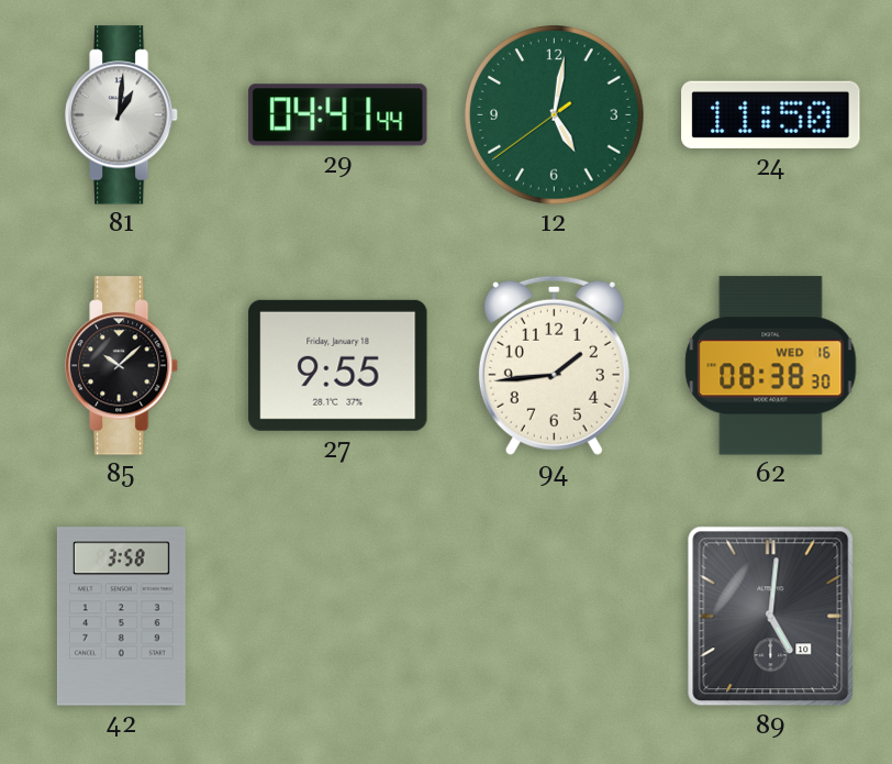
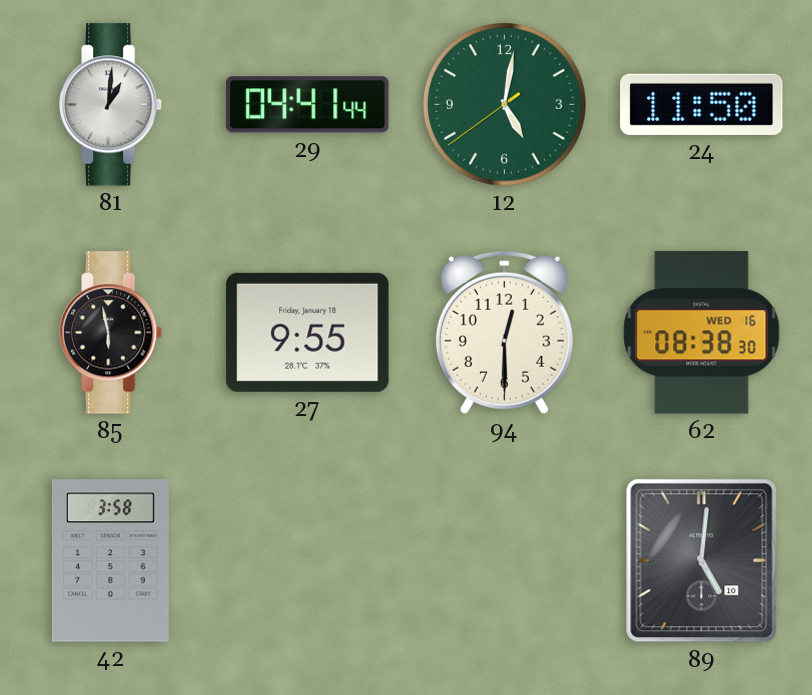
85: 10:08 -> 5:58
94: 1:44 -> 12:30
